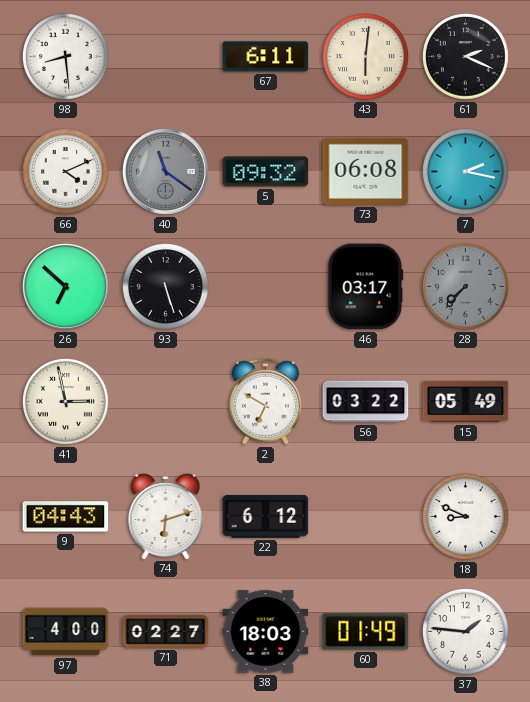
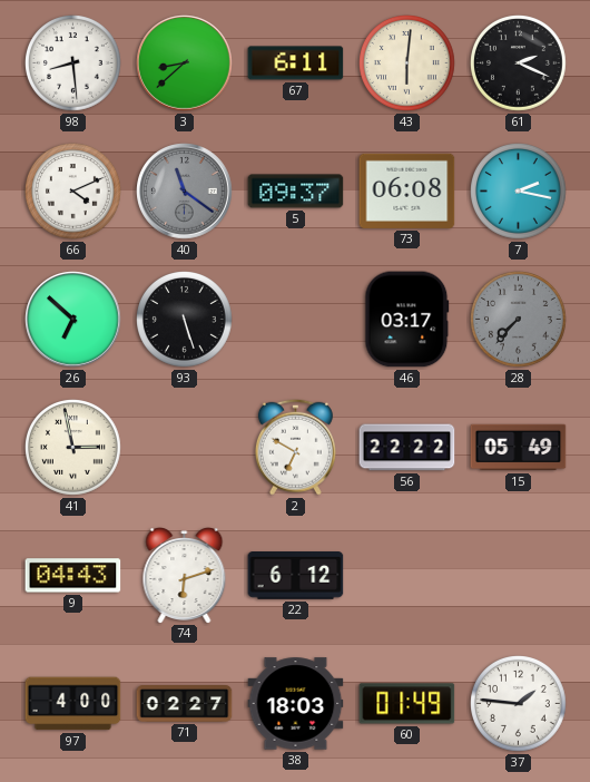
3: none -> 8:38
5: 09:32 -> 09:37
56: 03:22 -> 22:22
18: 8:49 -> none
